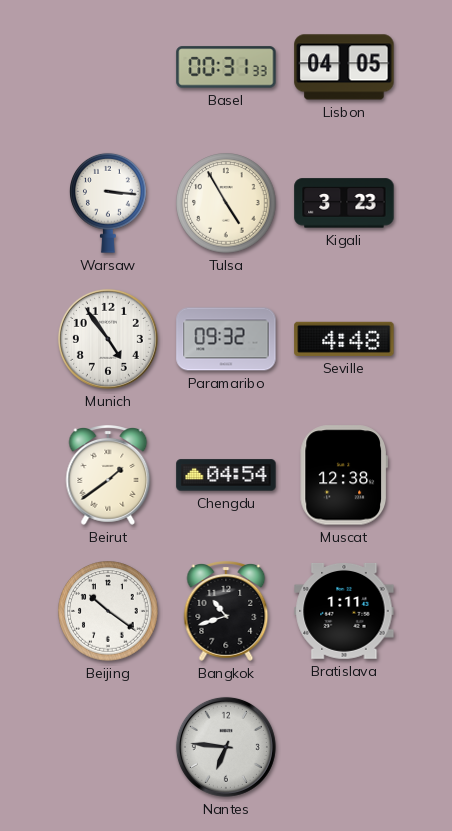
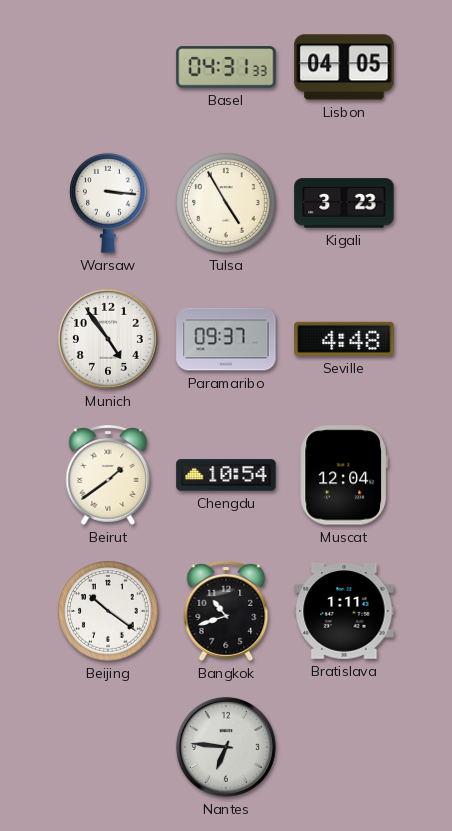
Basel: 00:31 -> 04:31
Paramaribo: 09:32 -> 09:37
Chengdu: 04:54 -> 10:54
Muscat: 12:38 -> 12:04
